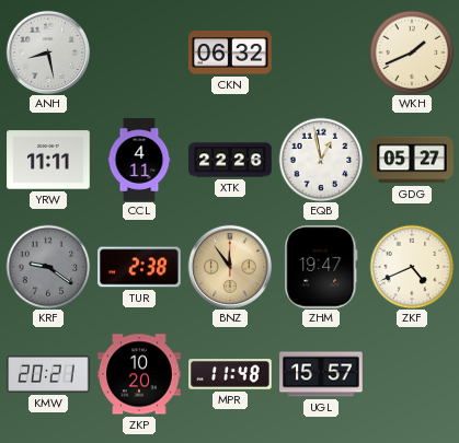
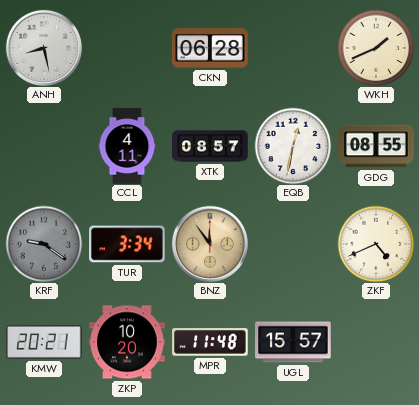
CKN: 06:32 -> 06:28
YRW: 11:11 -> none
XTK: 22:26 -> 08:57
EQB: 12:58 -> 12:32
GDG: 05:27 -> 08:55
TUR: 2:38 -> 3:34
ZHM: 19:47 -> none
